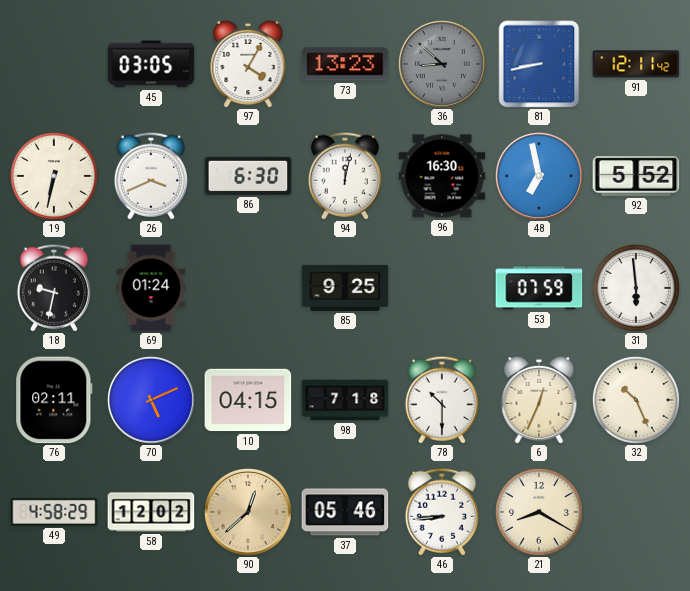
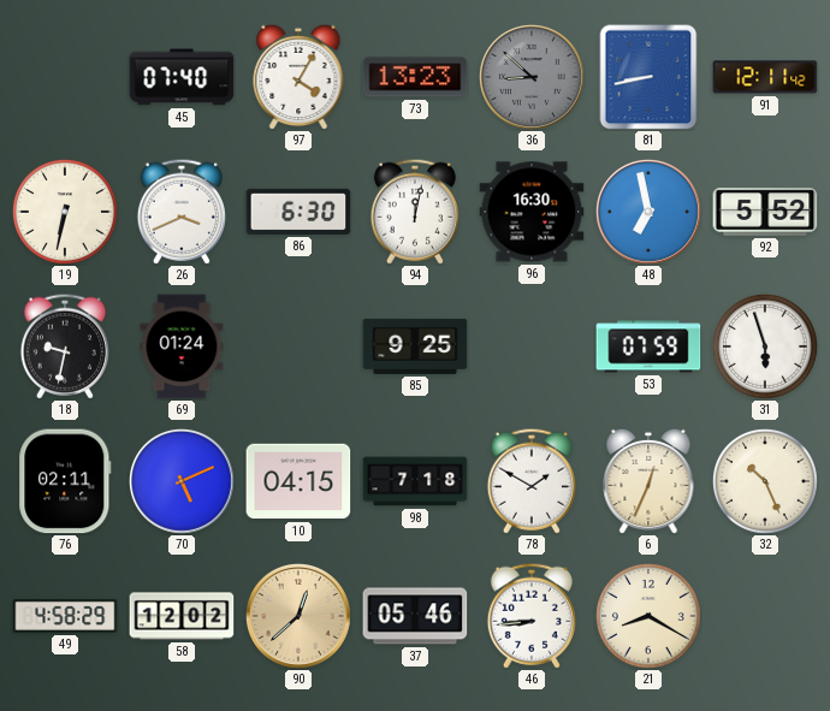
45: 03:05 -> 07:40
31: 5:59 -> 5:57
78: 10:30 -> 1:50
